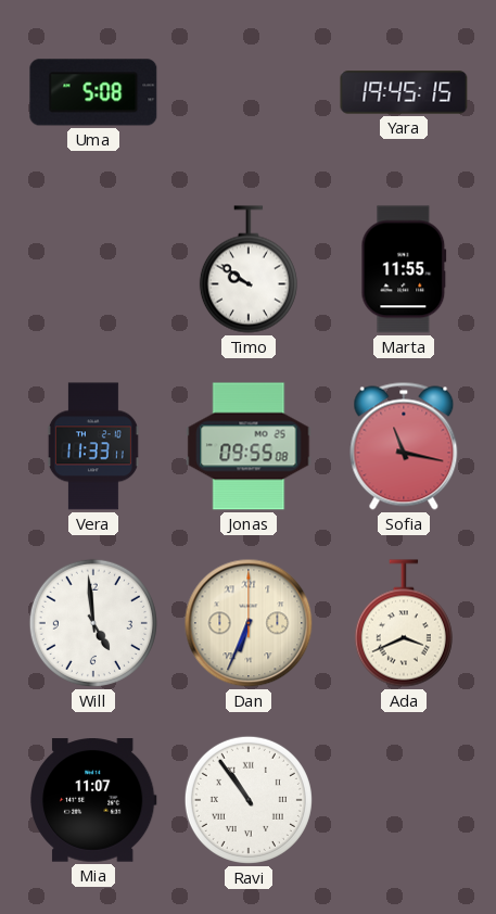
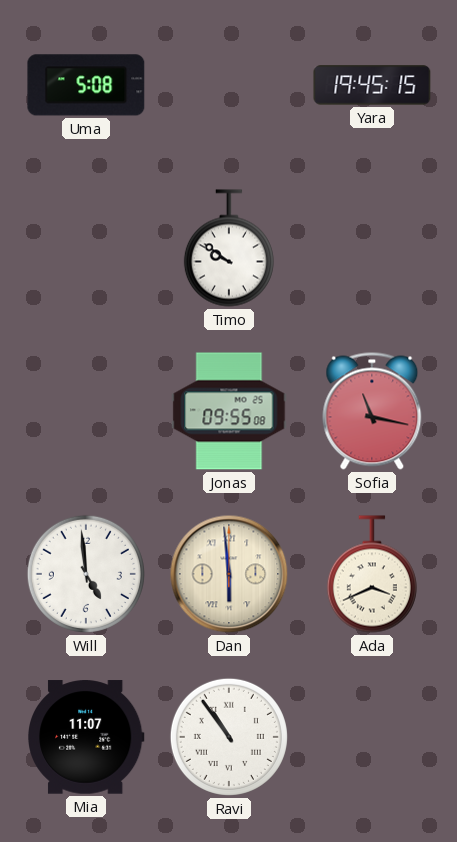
Marta: 11:55 -> none
Vera: 11:33 -> none
Dan: 6:34 -> 5:59
